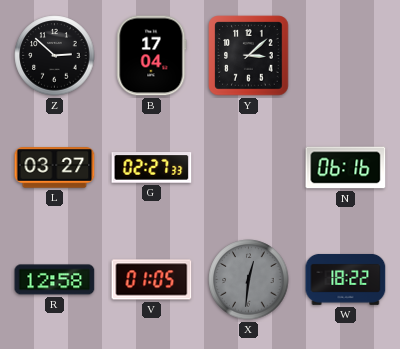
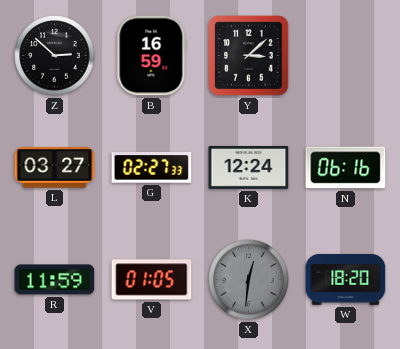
B: 17:04 -> 16:59
K: none -> 12:24
R: 12:58 -> 11:59
W: 18:22 -> 18:20
